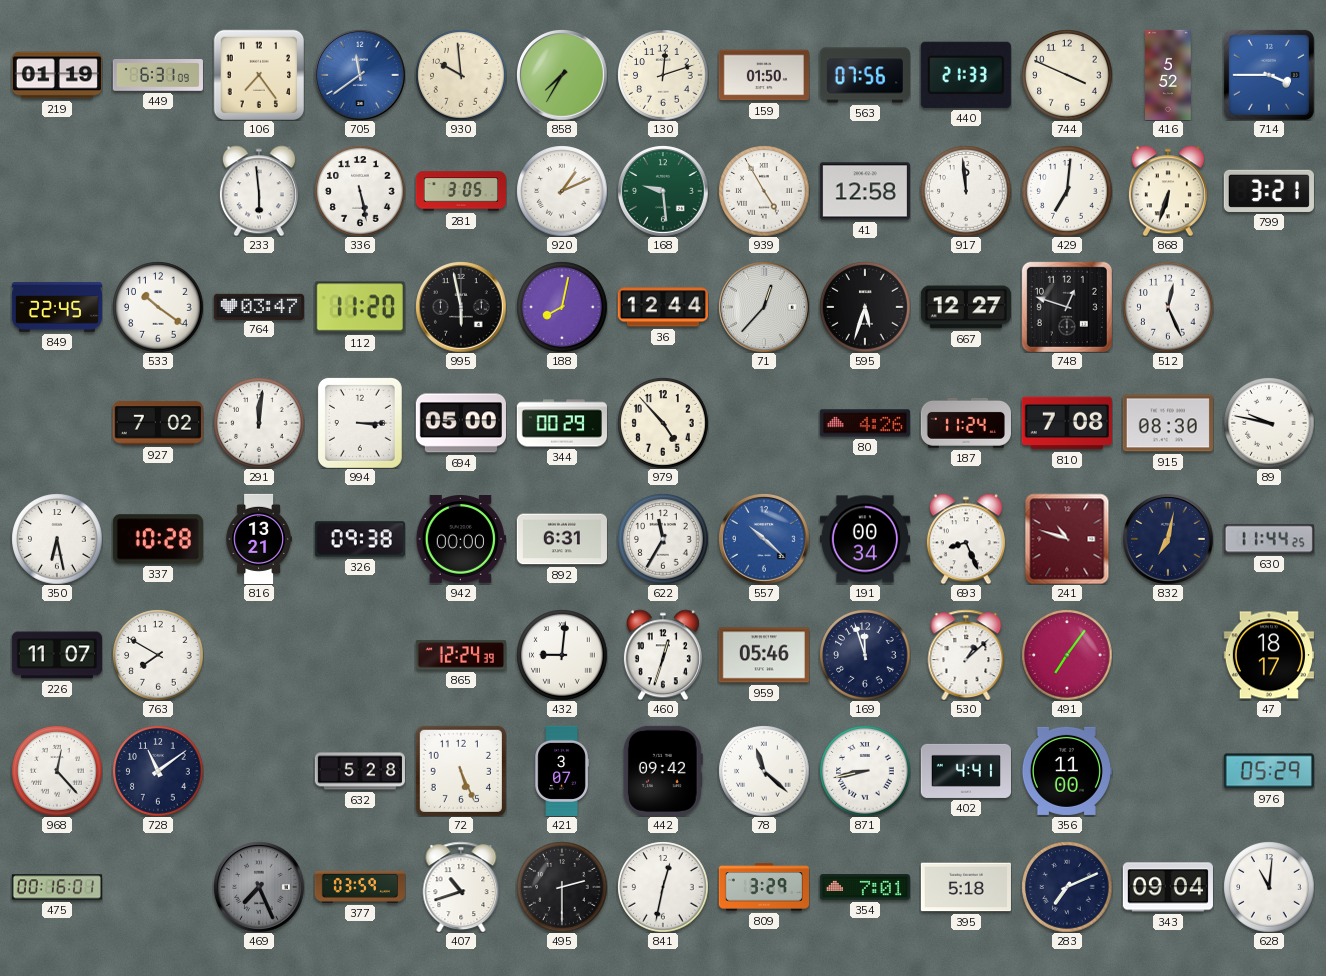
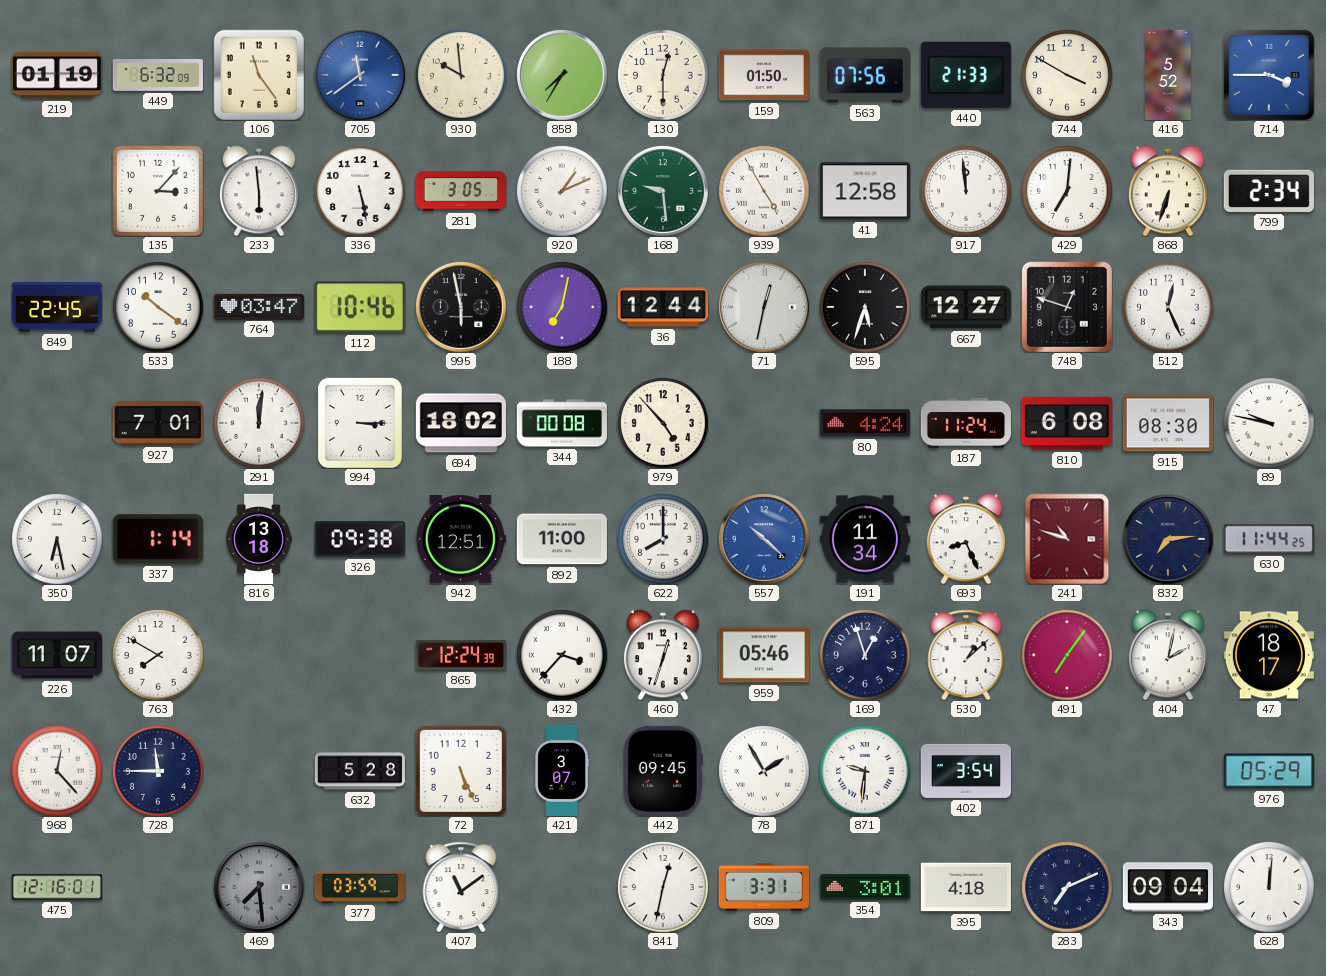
449: 6:31 -> 6:32
106: 7:24 -> 11:24
130: 12:12 -> 12:30
744: 3:49 -> 3:50
135: none -> 3:07
799: 3:21 -> 2:34
112: 11:20 -> 10:46
188: 8:02 -> 7:02
71: 12:37 -> 12:32
927: 7:02 -> 7:01
694: 05:00 -> 18:02
344: 00:29 -> 00:08
80: 4:26 -> 4:24
810: 7:08 -> 6:08
337: 10:28 -> 1:14
816: 13:21 -> 13:18
942: 00:00 -> 12:51
892: 6:31 -> 11:00
622: 11:35 -> 8:00
191: 00:34 -> 11:34
832: 7:02 -> 7:14
432: 9:01 -> 3:37
169: 11:57 -> 12:57
404: none -> 2:02
728: 11:09 -> 11:45
442: 09:42 -> 09:45
78: 11:22 -> 1:55
871: 8:43 -> 9:31
402: 4:41 -> 3:54
356: 11:00 -> none
475: 00:16 -> 12:16
469: 7:26 -> 7:29
407: 10:42 -> 11:09
495: 2:30 -> none
809: 3:29 -> 3:31
354: 7:01 -> 3:01
395: 5:18 -> 4:18
628: 11:01 -> 12:01
